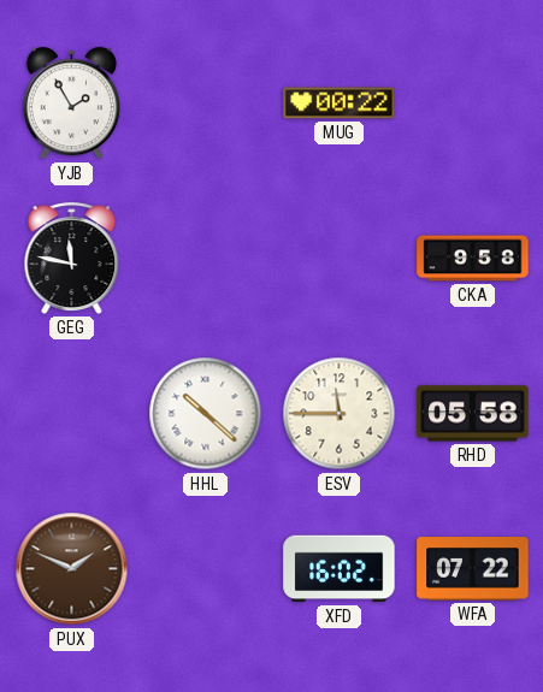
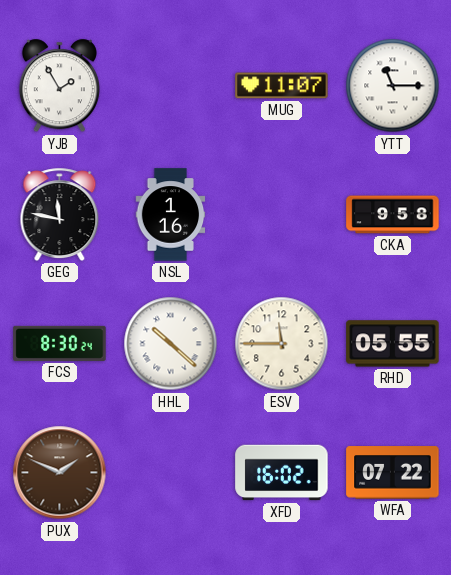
MUG: 00:22 -> 11:07
YTT: none -> 11:15
NSL: none -> 1:16
FCS: none -> 8:30
RHD: 05:58 -> 05:55
